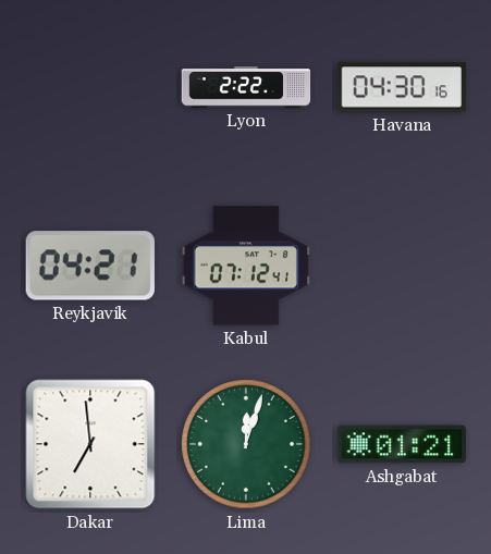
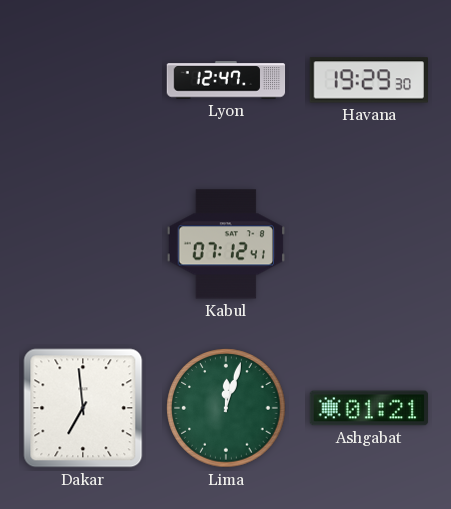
Lyon: 2:22 -> 12:47
Havana: 04:30 -> 19:29
Reykjavik: 04:21 -> none
